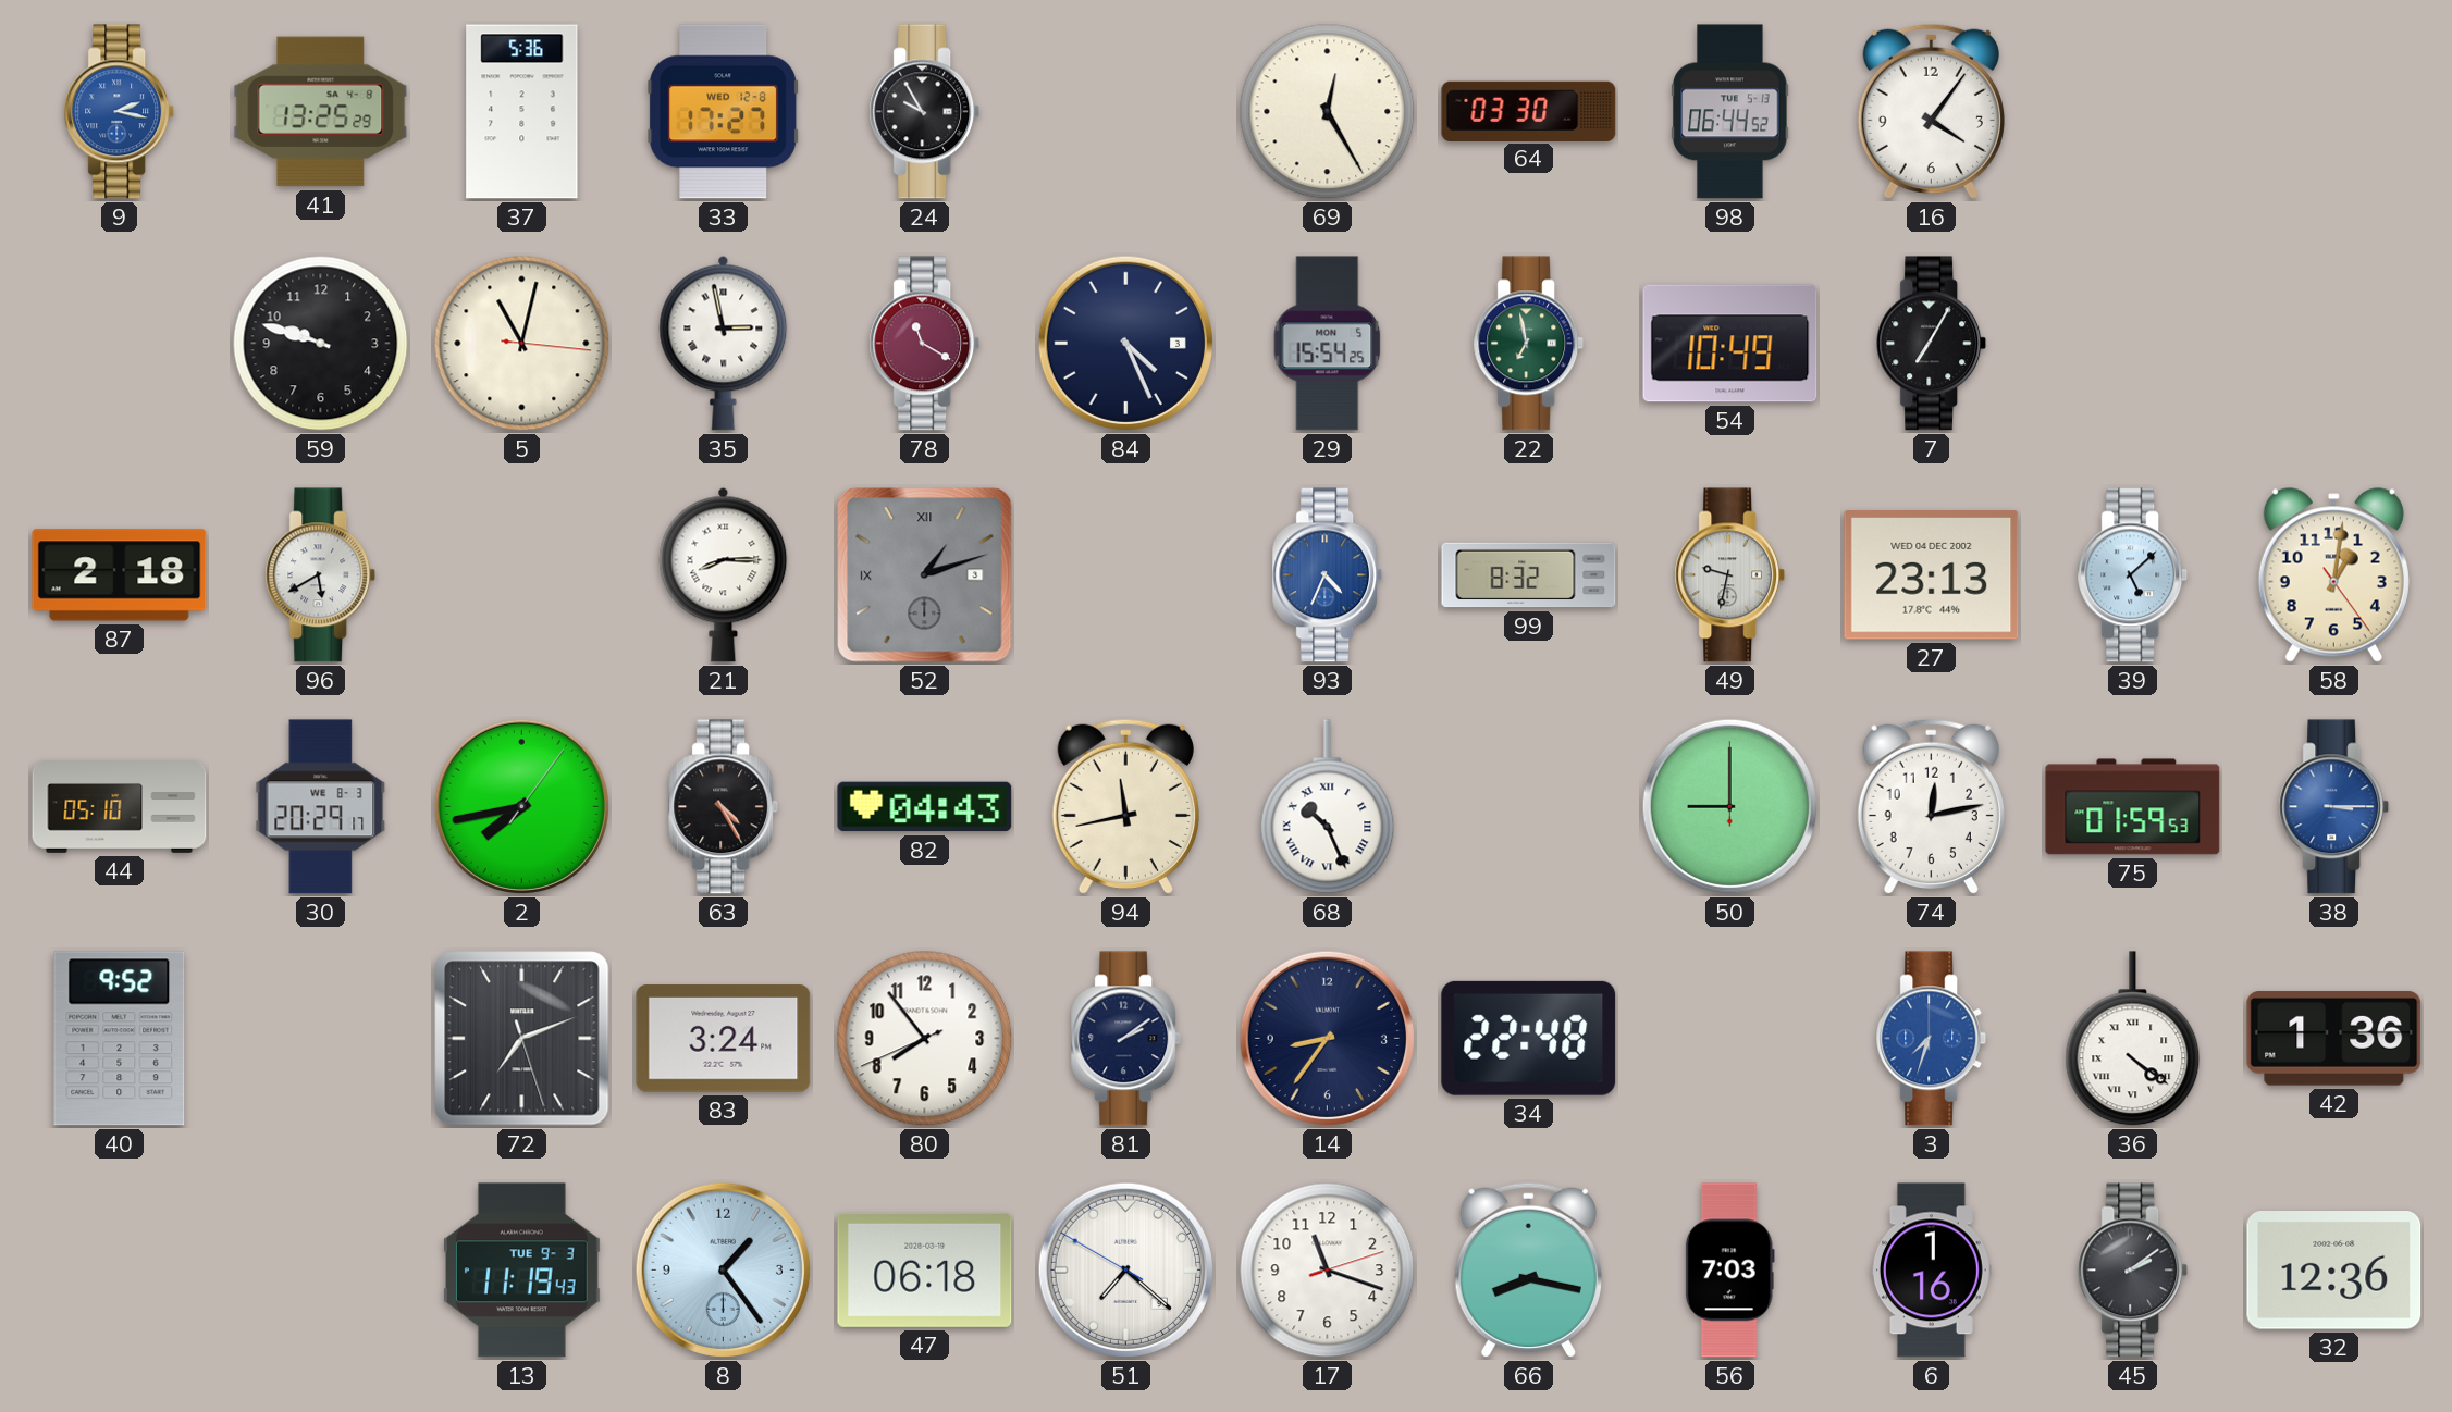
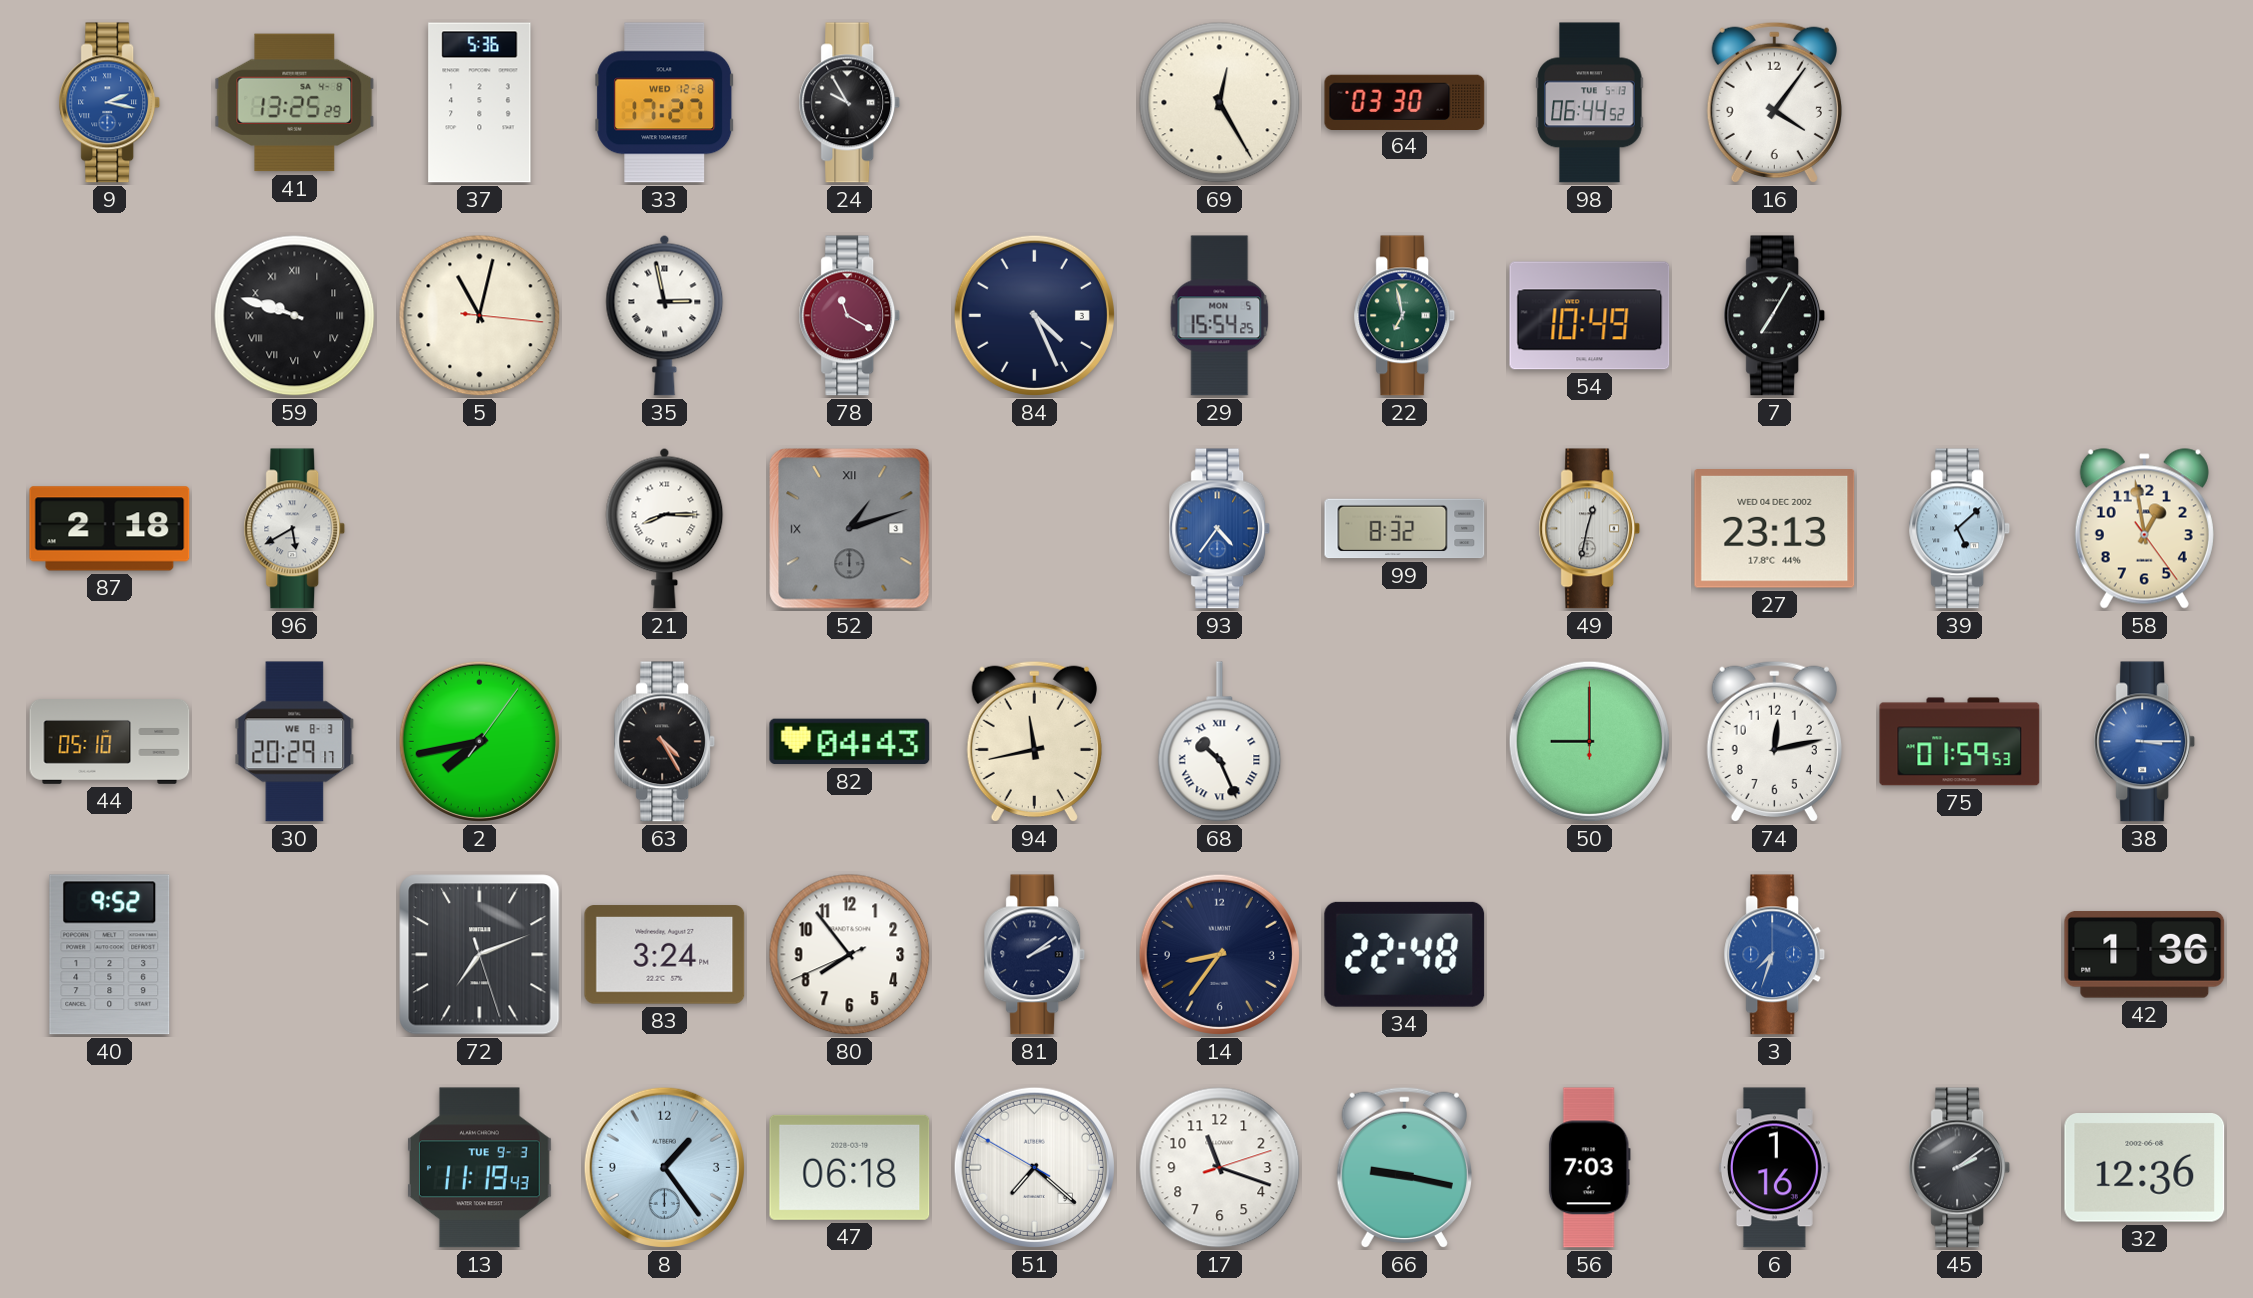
59 numerals: Arabic -> Roman
93: 4:34 -> 4:36
49: 9:32 -> 12:32
58: 1:01 -> 12:58
36: 4:21 -> none
66: 8:17 -> 9:17
